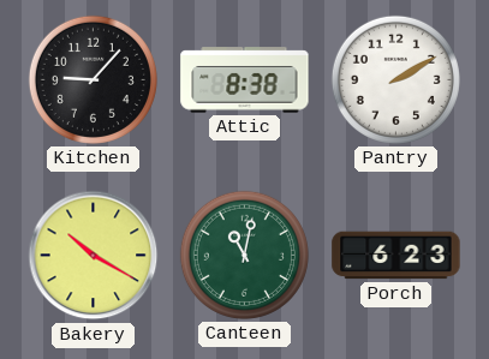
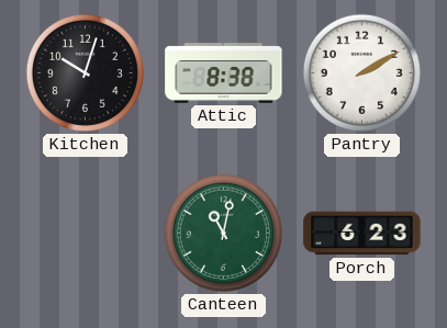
Kitchen: 9:07 -> 10:03
Bakery: 10:20 -> none
